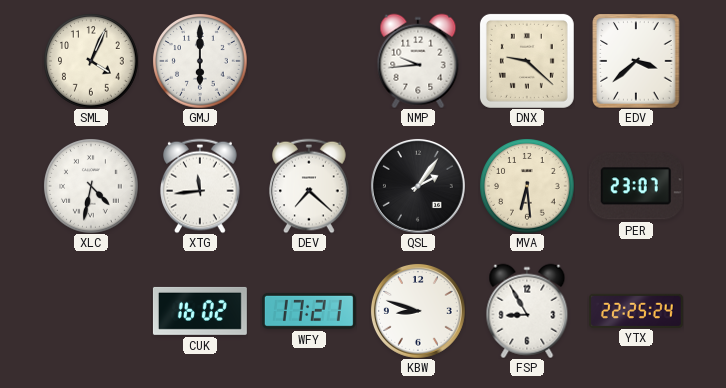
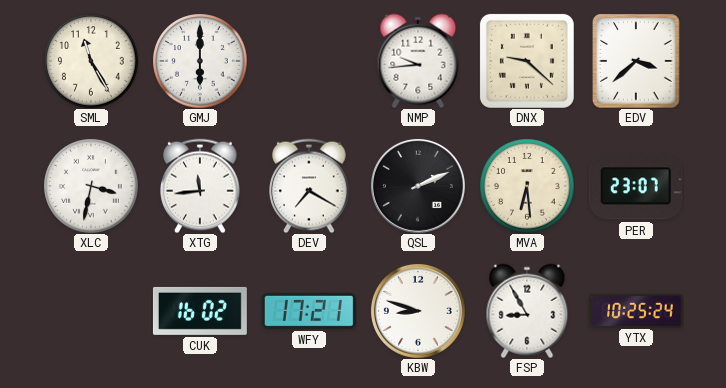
SML: 4:04 -> 11:25
XLC: 4:32 -> 3:32
DEV: 7:22 -> 7:20
QSL: 2:06 -> 2:11
YTX: 22:25 -> 10:25
